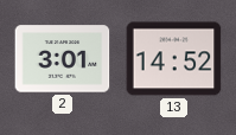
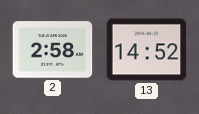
2: 3:01 -> 2:58
